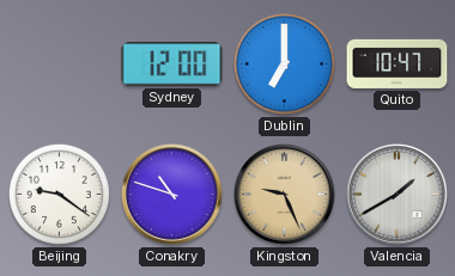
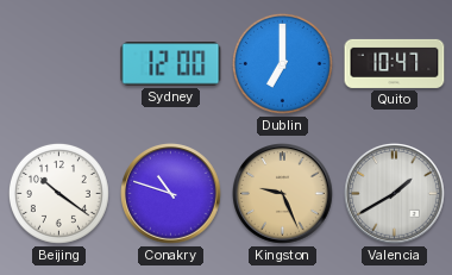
Beijing: 9:21 -> 10:21
